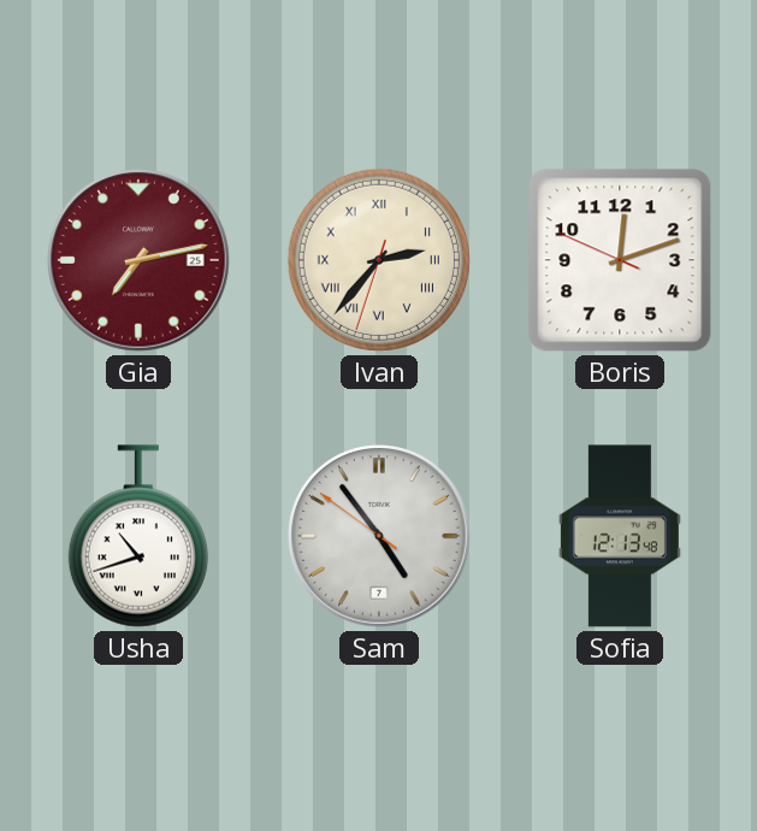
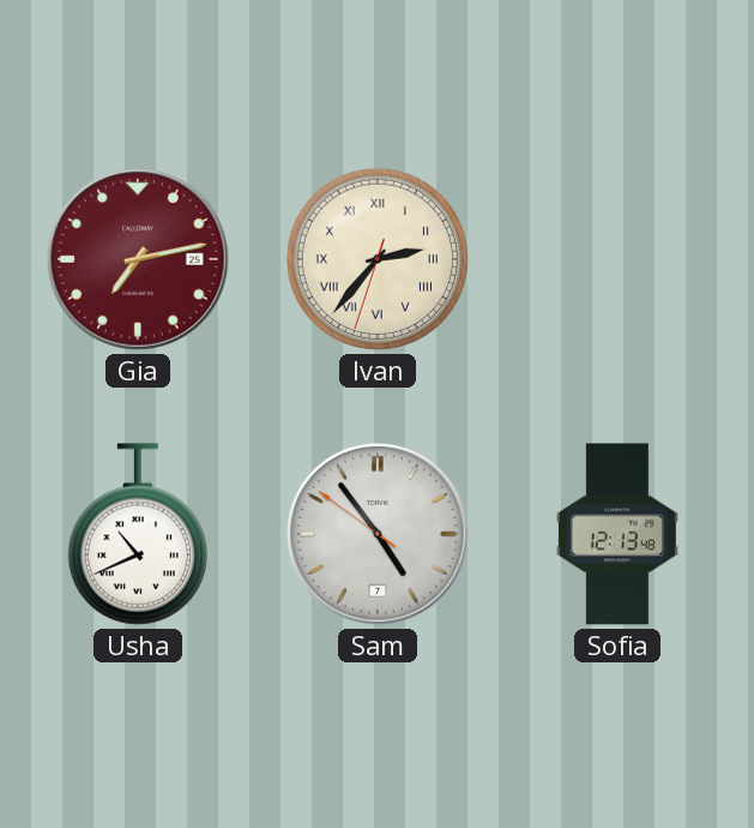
Boris: 12:11 -> none
Usha: 10:42 -> 10:41
